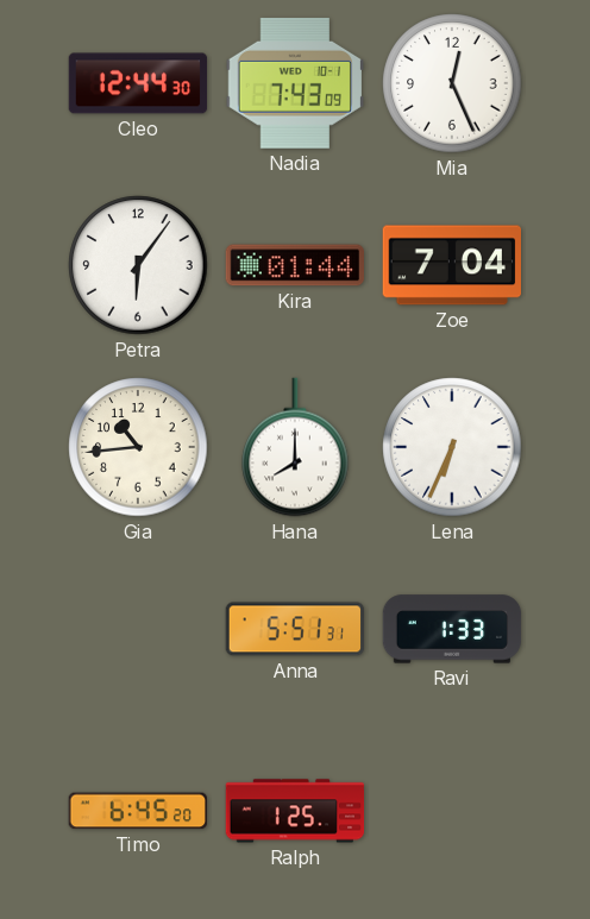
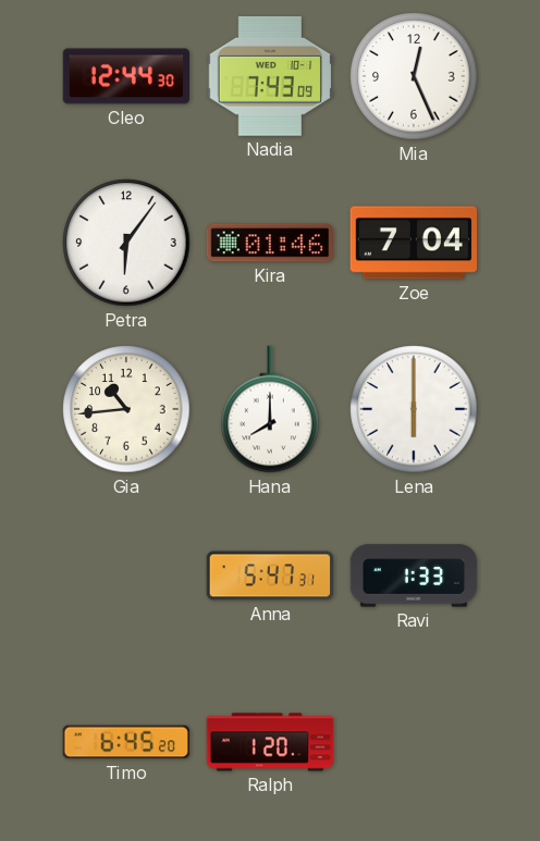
Kira: 01:44 -> 01:46
Lena: 6:34 -> 6:00
Anna: 5:51 -> 5:47
Ralph: 1:25 -> 1:20
